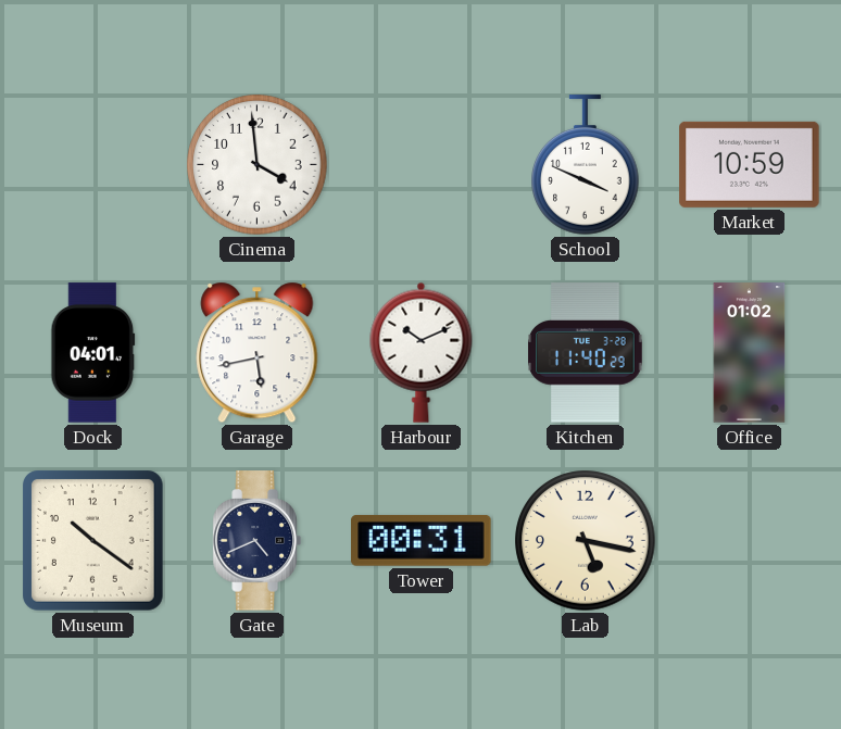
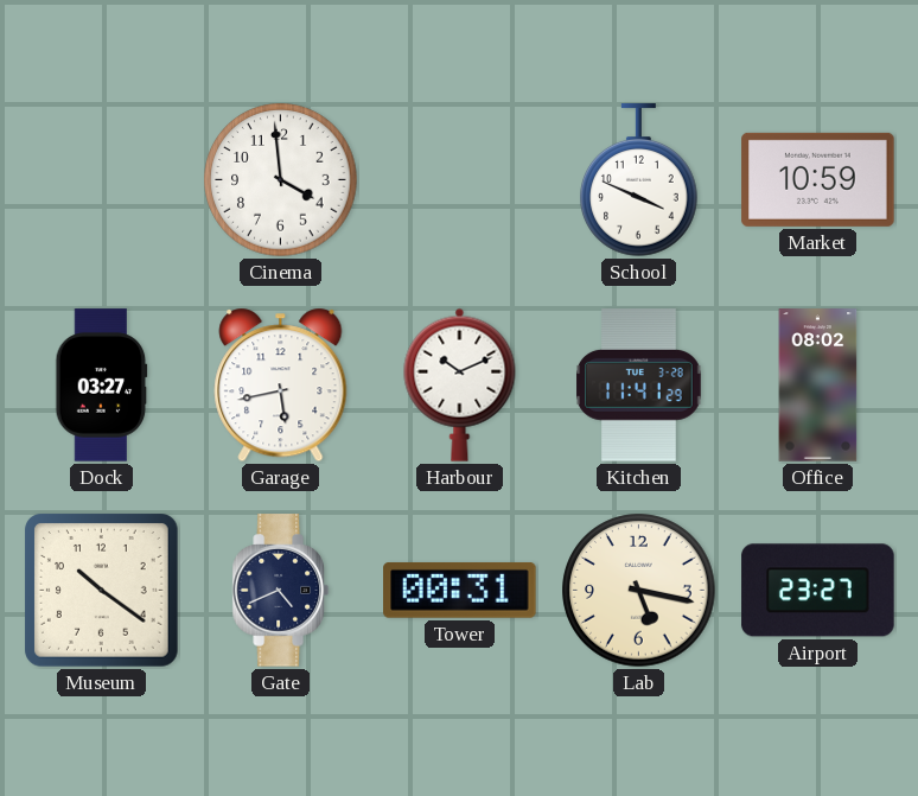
Dock: 04:01 -> 03:27
Kitchen: 11:40 -> 11:41
Office: 01:02 -> 08:02
Airport: none -> 23:27
